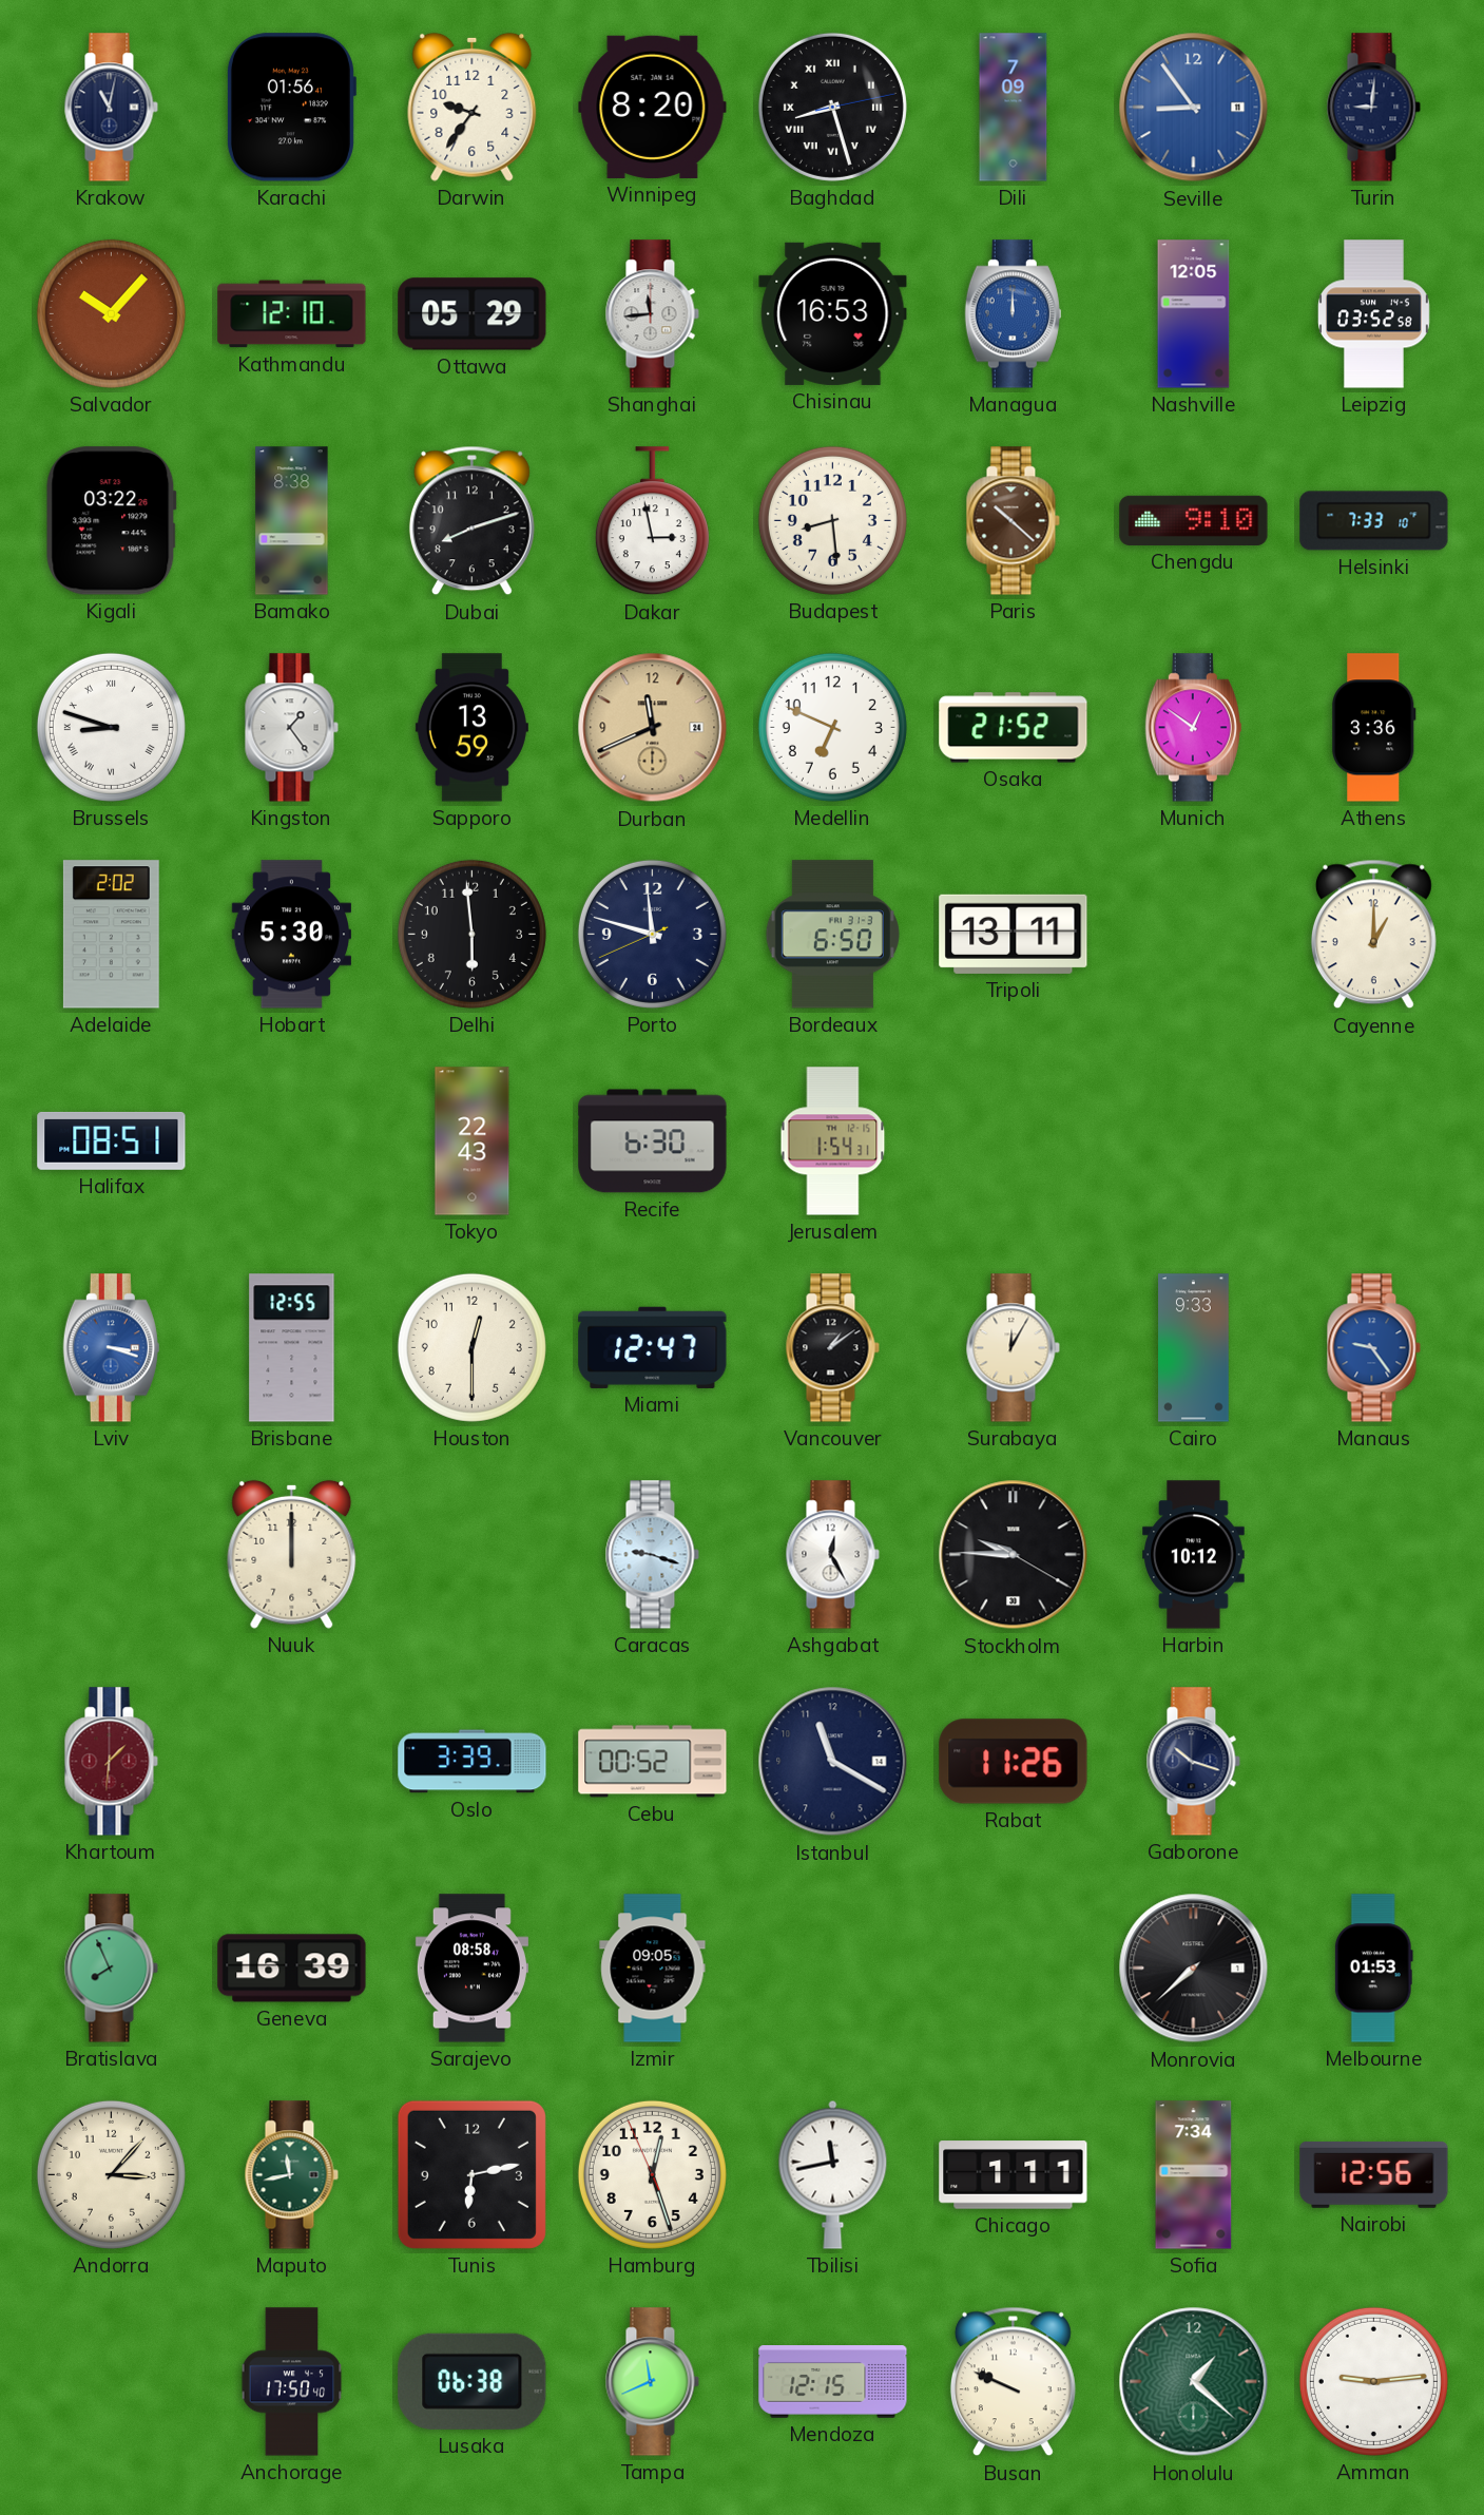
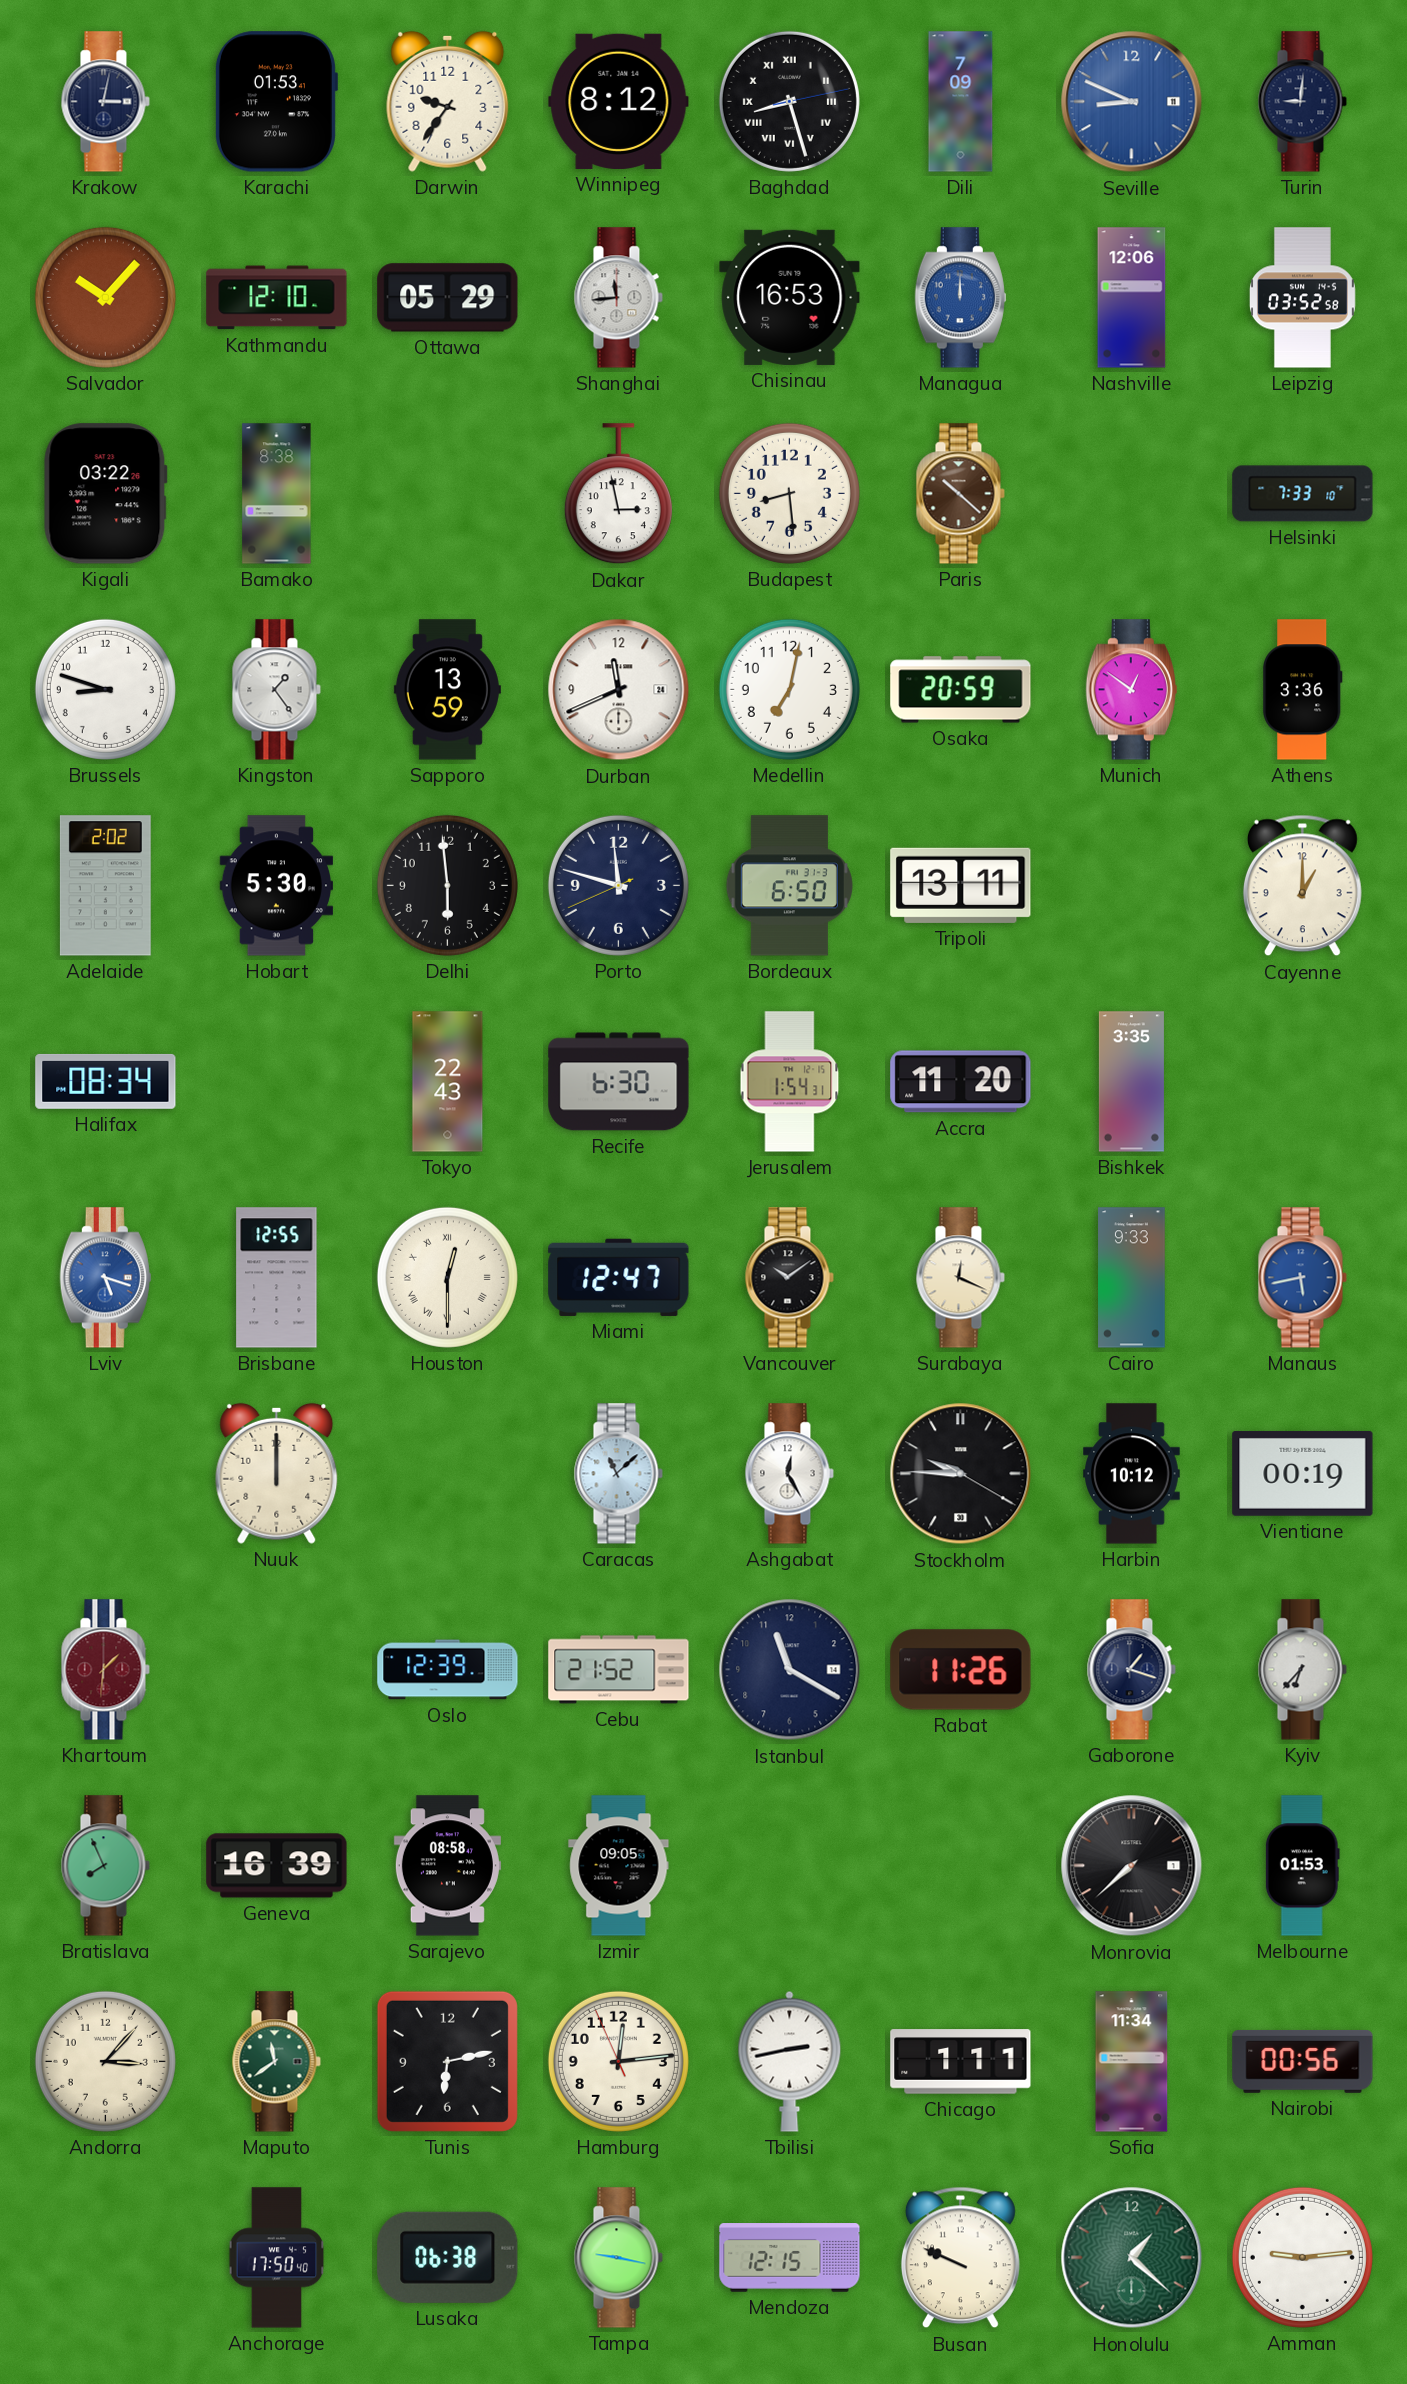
Krakow: 11:02 -> 3:02
Karachi: 01:56 -> 01:53
Winnipeg: 8:20 -> 8:12
Seville: 8:54 -> 8:49
Nashville: 12:05 -> 12:06
Dubai: 8:12 -> none
Chengdu: 9:10 -> none
Brussels numerals: Roman -> Arabic
Durban dial: champagne -> white
Medellin: 6:49 -> 7:02
Osaka: 21:52 -> 20:59
Halifax: 08:51 -> 08:34
Accra: none -> 11:20
Bishkek: none -> 3:35
Lviv: 3:18 -> 5:18
Houston numerals: Arabic -> Roman
Vancouver: 1:09 -> 10:09
Surabaya: 12:05 -> 12:19
Manaus: 9:24 -> 5:43
Caracas: 9:18 -> 11:08
Vientiane: none -> 00:19
Oslo: 3:39 -> 12:39
Cebu: 00:52 -> 21:52
Gaborone: 10:18 -> 1:18
Kyiv: none -> 6:37
Maputo: 11:43 -> 11:39
Hamburg: 12:26 -> 12:13
Tbilisi: 11:43 -> 2:43
Sofia: 7:34 -> 11:34
Nairobi: 12:56 -> 00:56
Tampa: 11:41 -> 9:17
